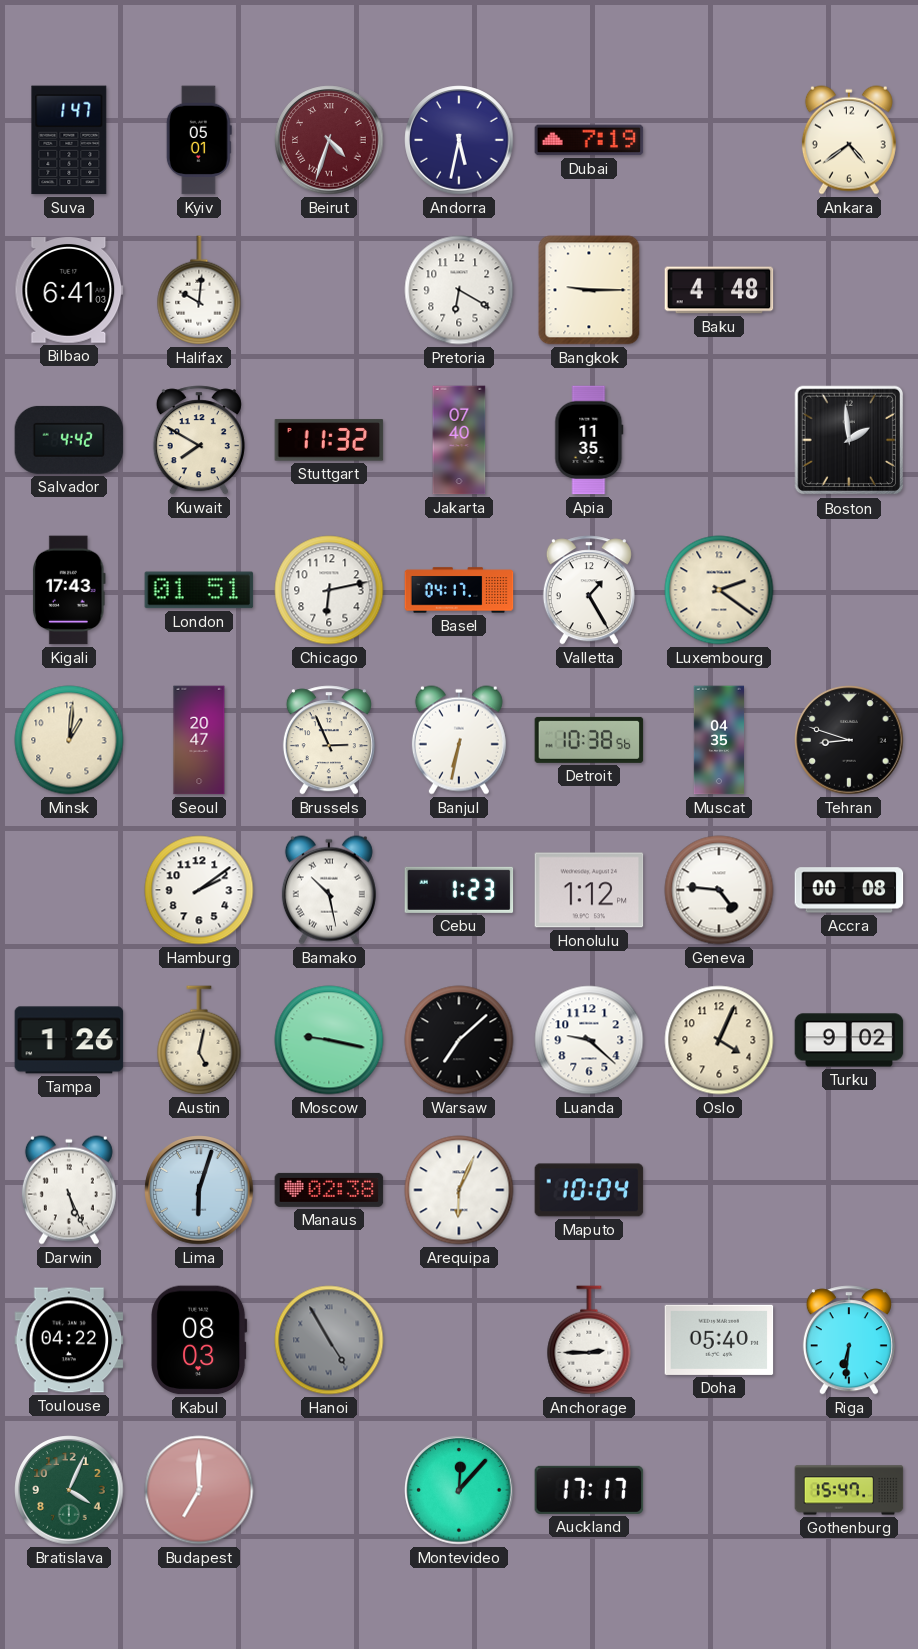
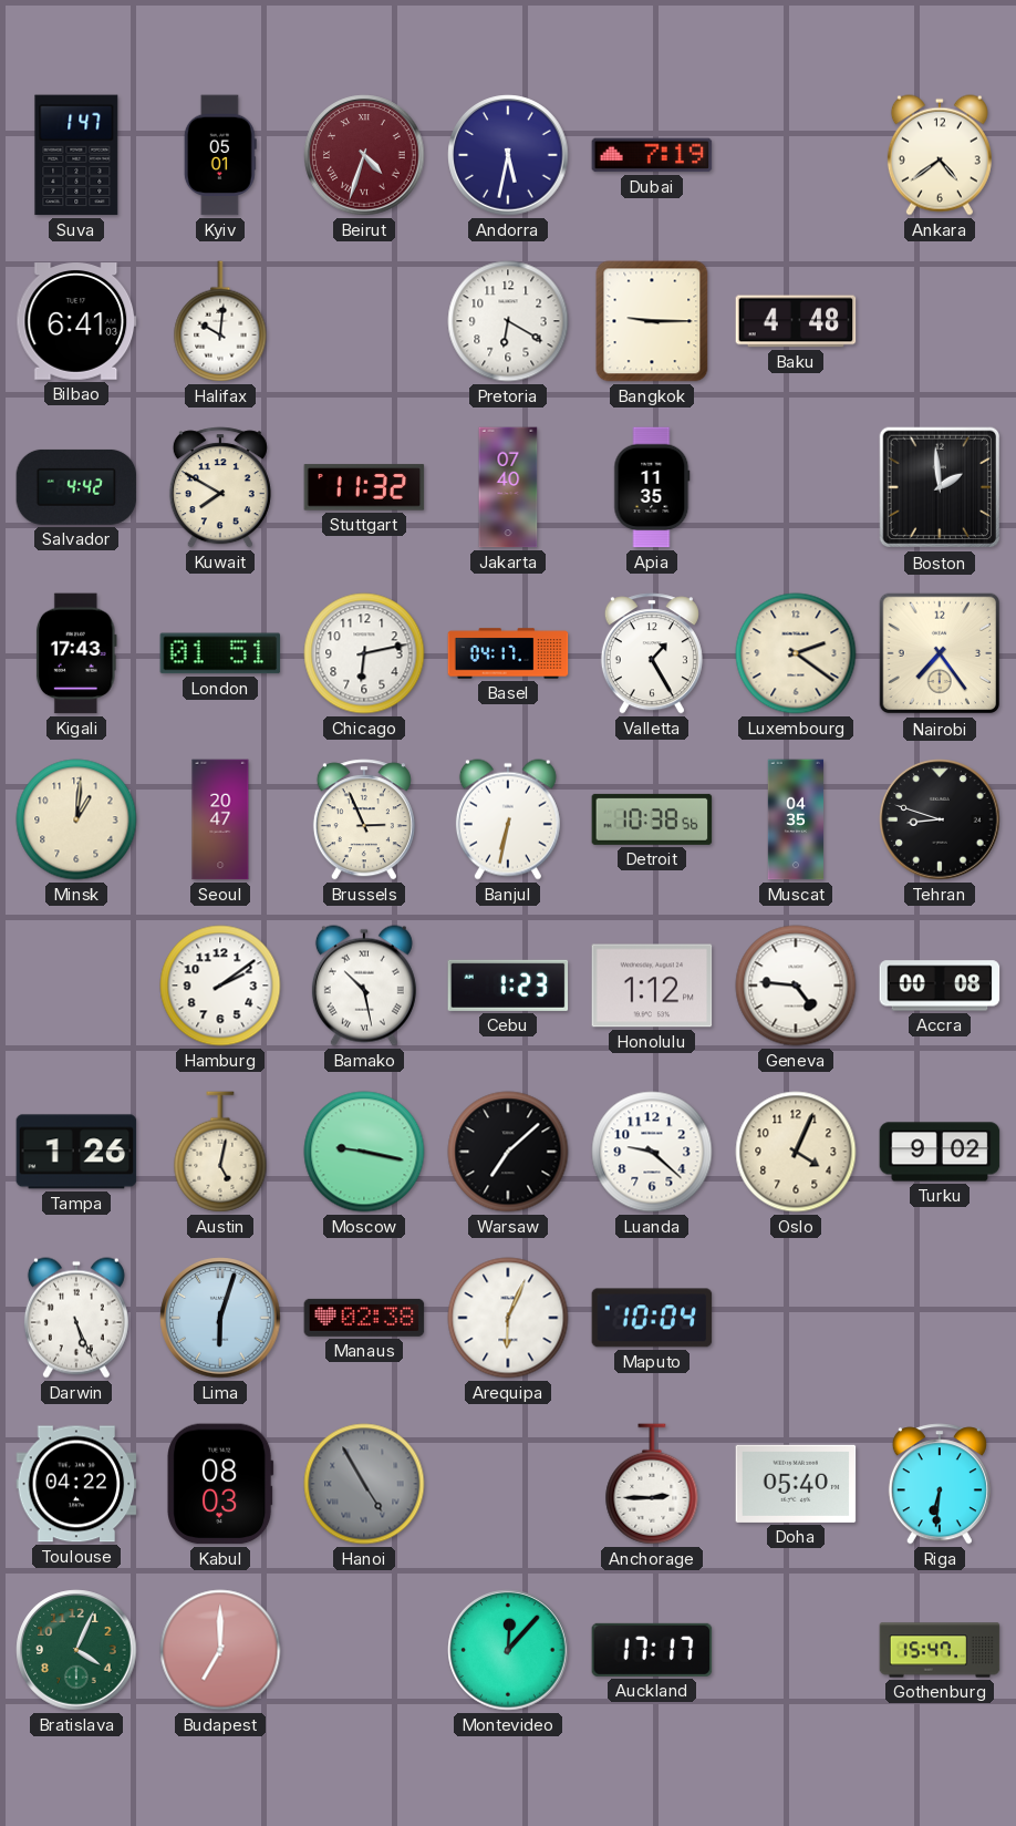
Nairobi: none -> 7:24
